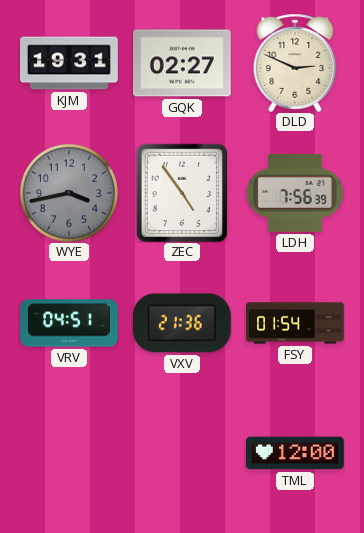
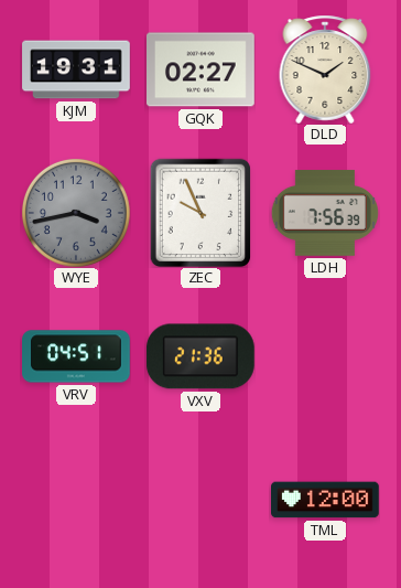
DLD: 2:49 -> 1:49
ZEC: 4:54 -> 9:56
FSY: 01:54 -> none
